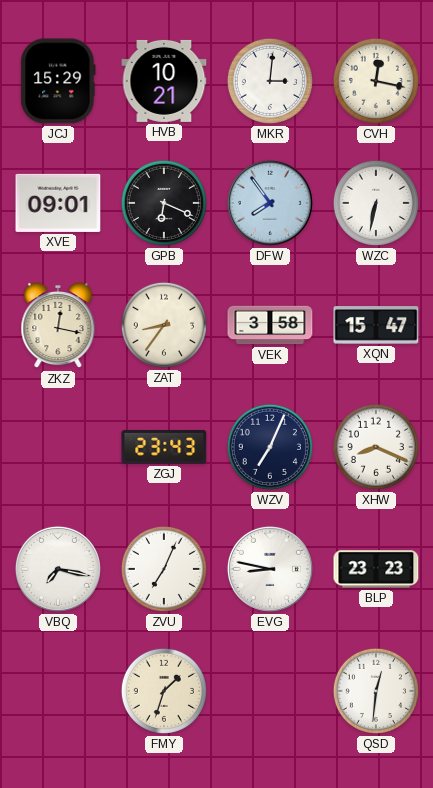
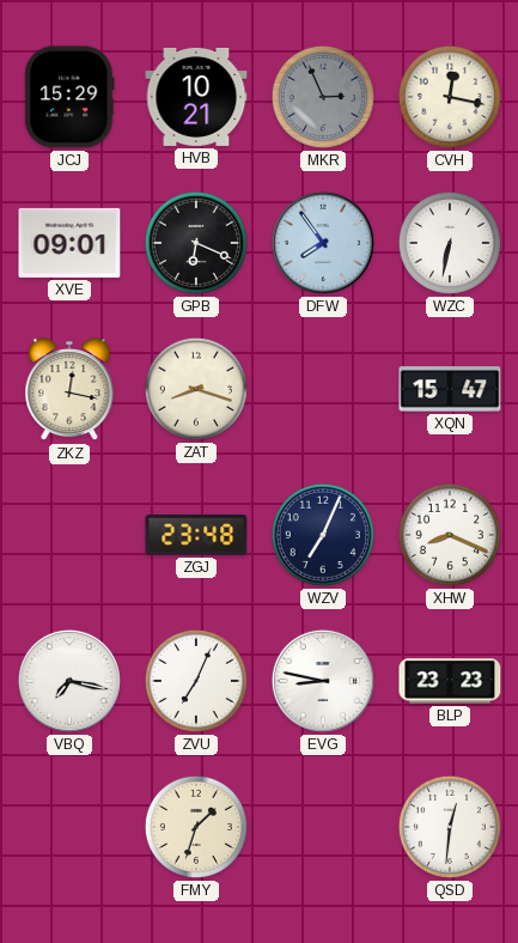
MKR: 3:01 -> 2:56
MKR dial: white -> grey
ZAT: 8:36 -> 8:18
VEK: 3:58 -> none
ZGJ: 23:43 -> 23:48
